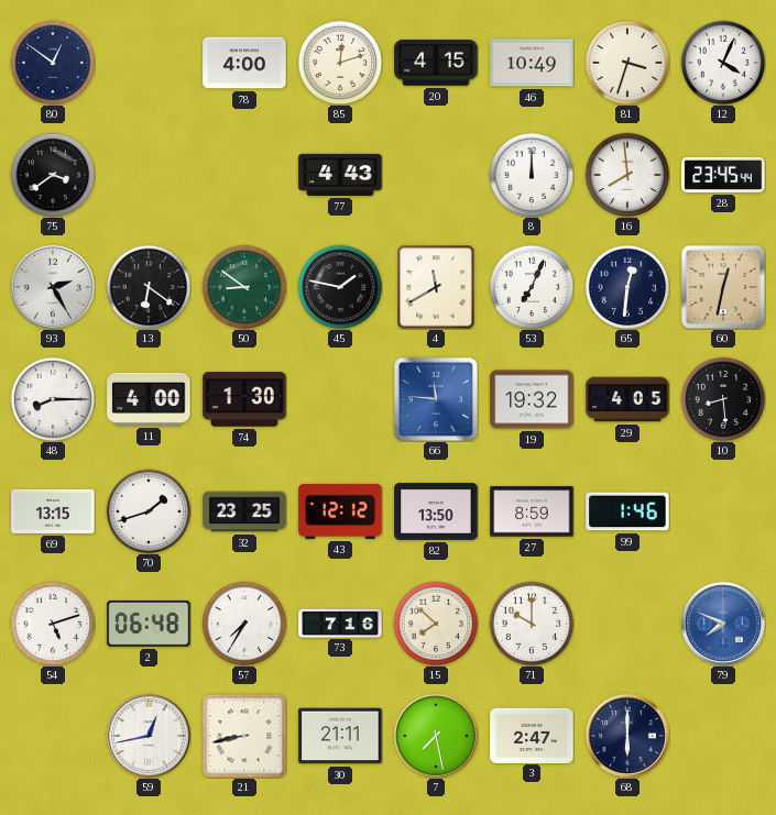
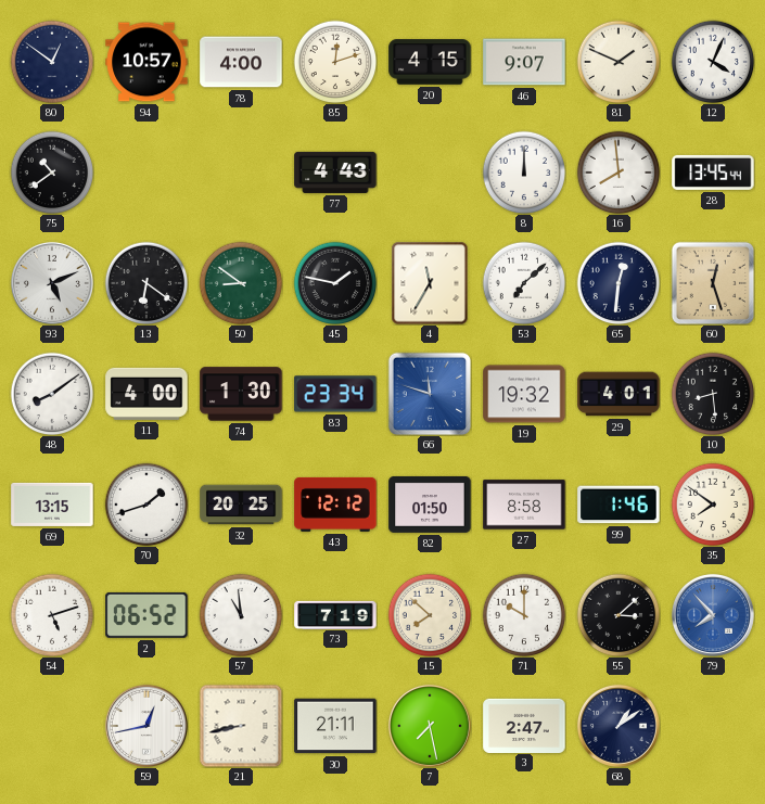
94: none -> 10:57
46: 10:49 -> 9:07
81: 3:33 -> 1:49
75: 3:39 -> 10:39
28: 23:45 -> 13:45
93: 2:25 -> 5:11
4: 11:40 -> 11:35
53: 7:04 -> 7:08
60: 12:32 -> 12:27
48: 8:15 -> 8:09
83: none -> 23:34
66: 11:46 -> 11:48
29: 4:05 -> 4:01
32: 23:25 -> 20:25
82: 13:50 -> 01:50
27: 8:59 -> 8:58
35: none -> 7:51
2: 06:48 -> 06:52
57: 7:35 -> 10:59
73: 7:16 -> 7:19
55: none -> 3:08
79: 7:49 -> 7:53
68: 6:00 -> 1:09
